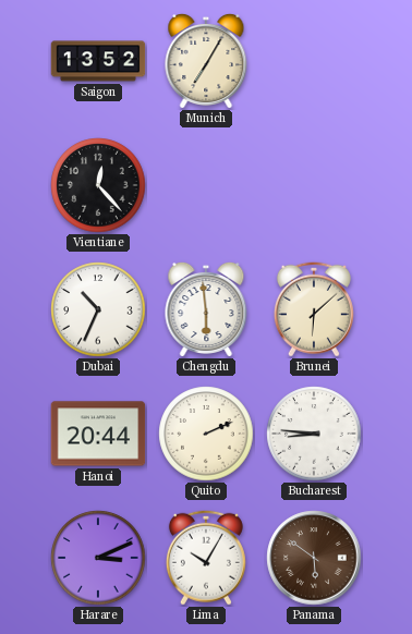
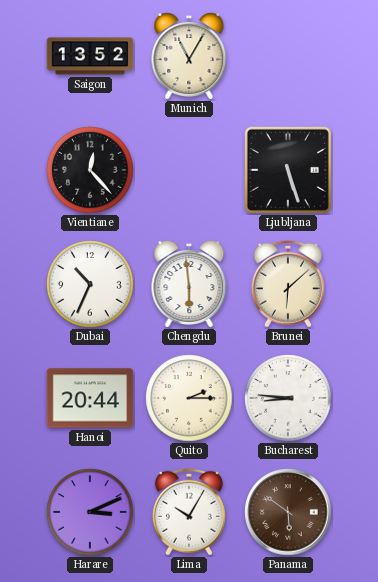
Munich: 7:05 -> 11:05
Ljubljana: none -> 5:27
Quito: 2:11 -> 2:15
